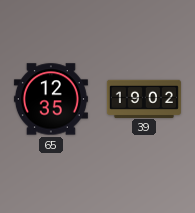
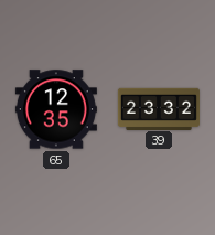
39: 19:02 -> 23:32
